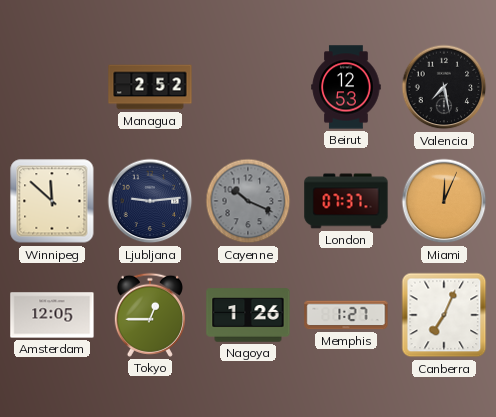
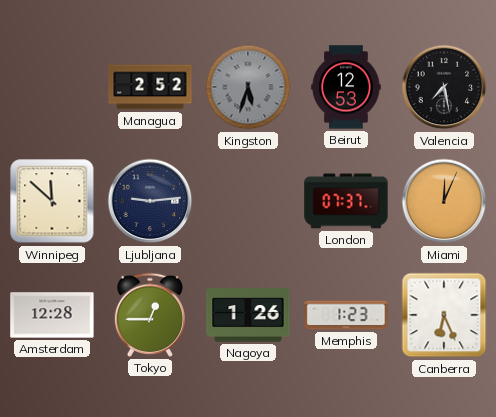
Kingston: none -> 5:33
Cayenne: 10:19 -> none
Amsterdam: 12:05 -> 12:28
Memphis: 1:27 -> 1:23
Canberra: 7:04 -> 6:26
